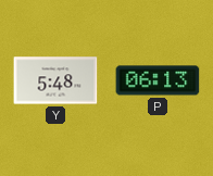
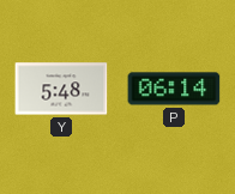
P: 06:13 -> 06:14
